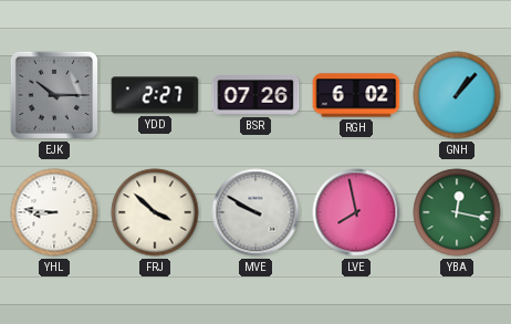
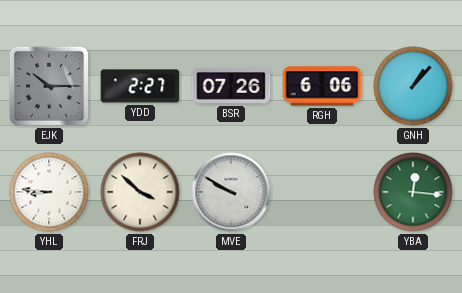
RGH: 6:02 -> 6:06
LVE: 7:58 -> none
YBA: 12:17 -> 12:16
